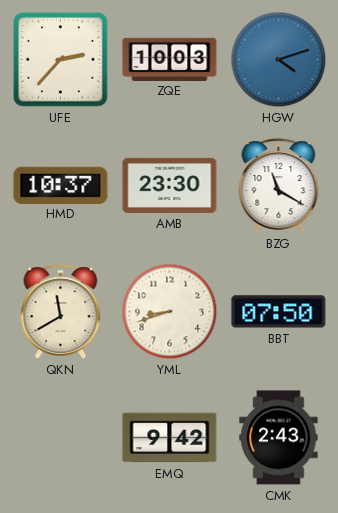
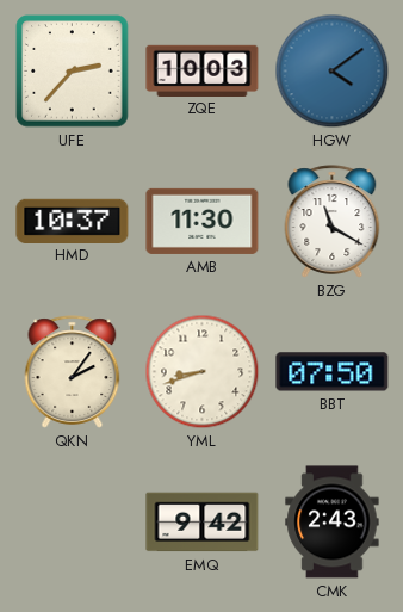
HGW: 4:12 -> 4:09
AMB: 23:30 -> 11:30
QKN: 11:40 -> 2:06
